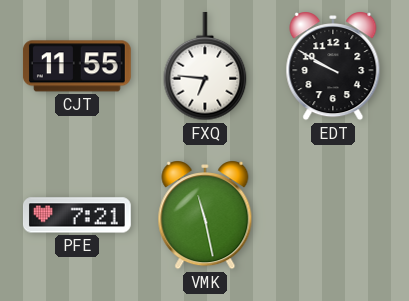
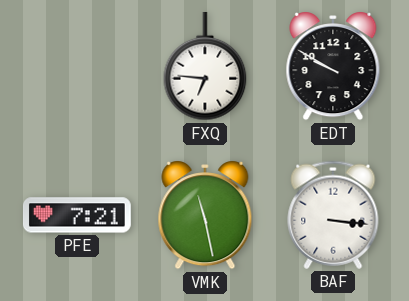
CJT: 11:55 -> none
BAF: none -> 3:16
